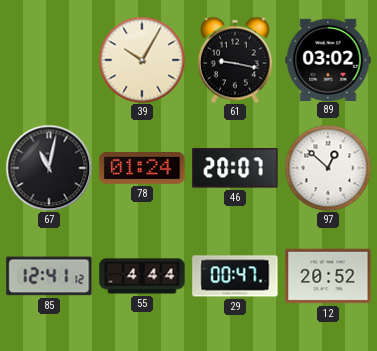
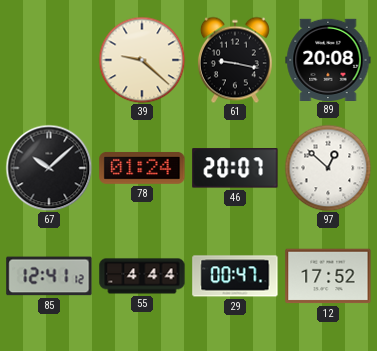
39: 10:05 -> 9:22
89: 03:02 -> 20:08
67: 11:02 -> 10:08
12: 20:52 -> 17:52
